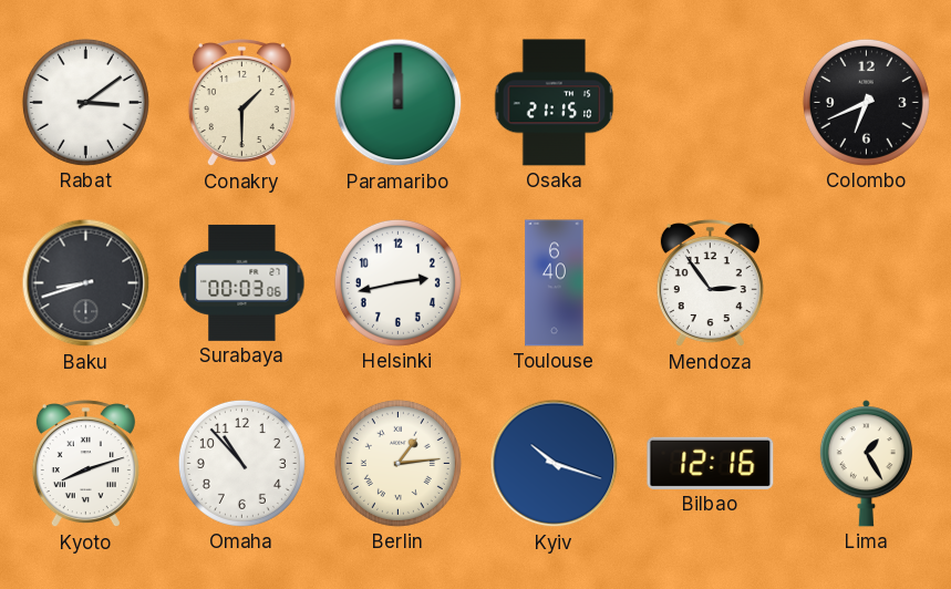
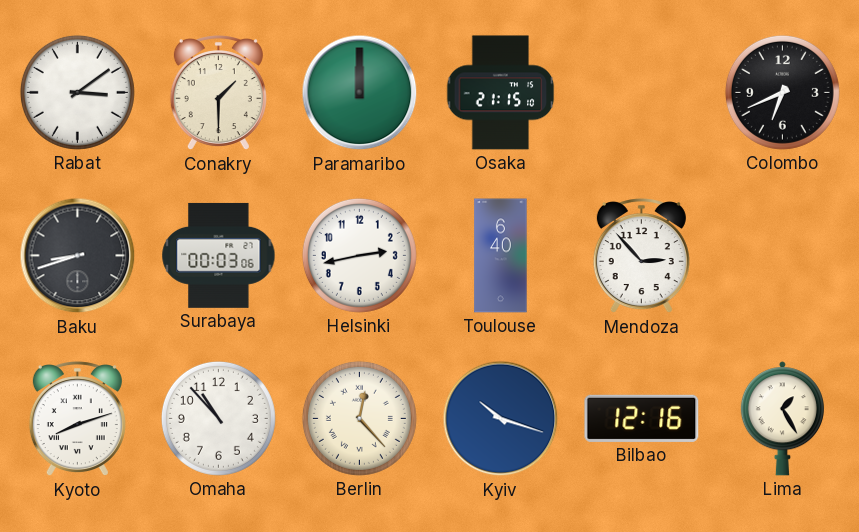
Mendoza: 2:54 -> 2:53
Berlin: 1:14 -> 12:23
